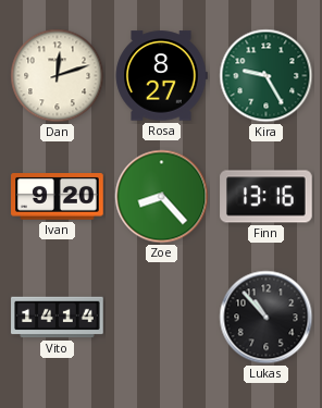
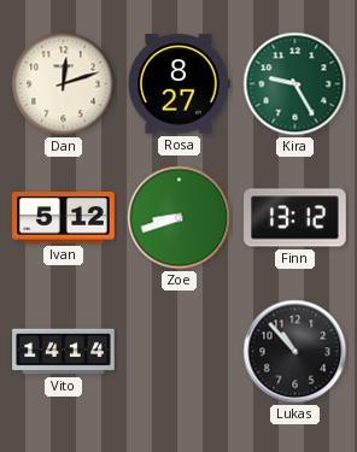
Ivan: 9:20 -> 5:12
Zoe: 8:23 -> 8:42
Finn: 13:16 -> 13:12
